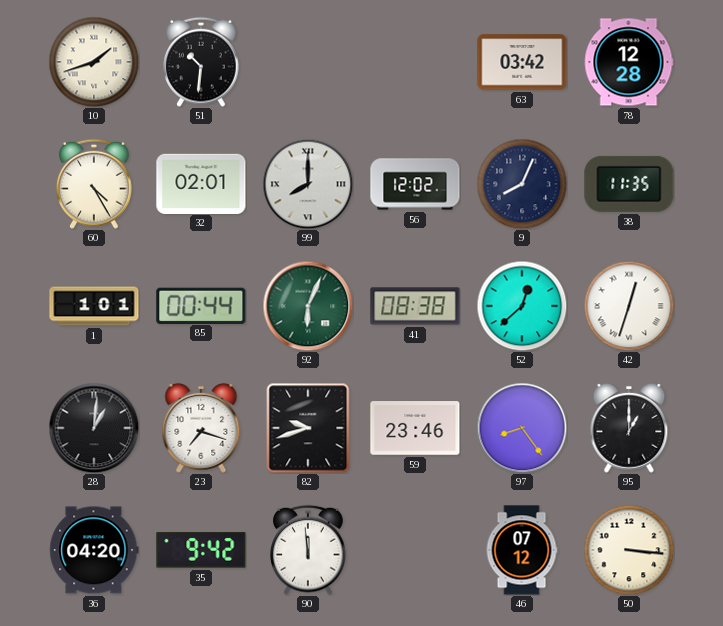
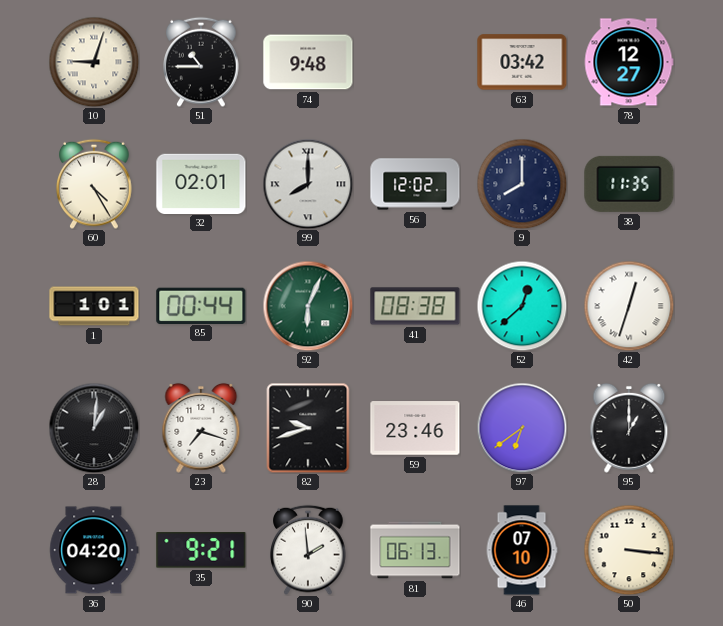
10: 1:42 -> 9:03
51: 10:31 -> 10:45
74: none -> 9:48
78: 12:28 -> 12:27
9: 8:04 -> 8:00
97: 8:24 -> 6:39
35: 9:42 -> 9:21
90: 11:59 -> 1:59
81: none -> 06:13
46: 07:12 -> 07:10
